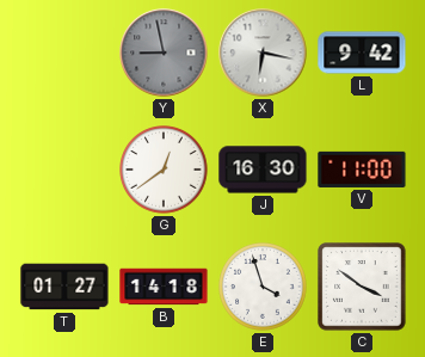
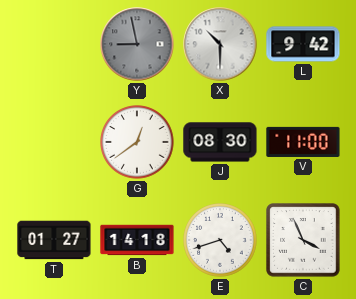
X: 6:17 -> 10:30
J: 16:30 -> 08:30
E: 3:57 -> 4:42
C: 3:51 -> 3:56
